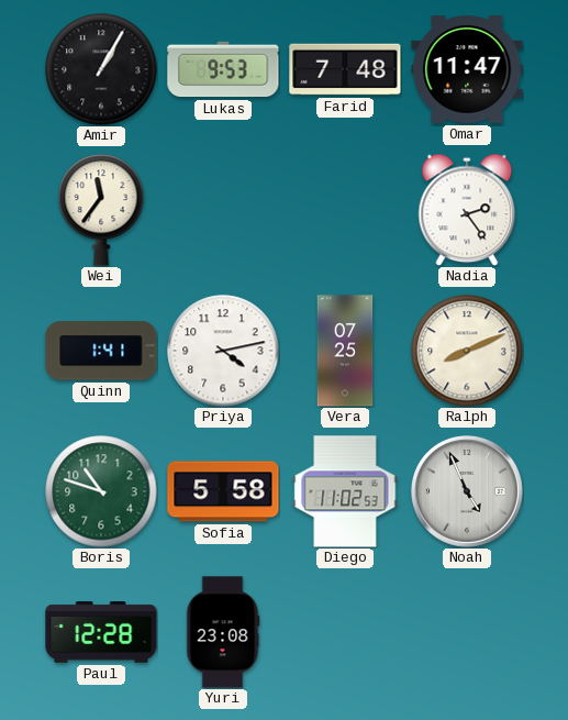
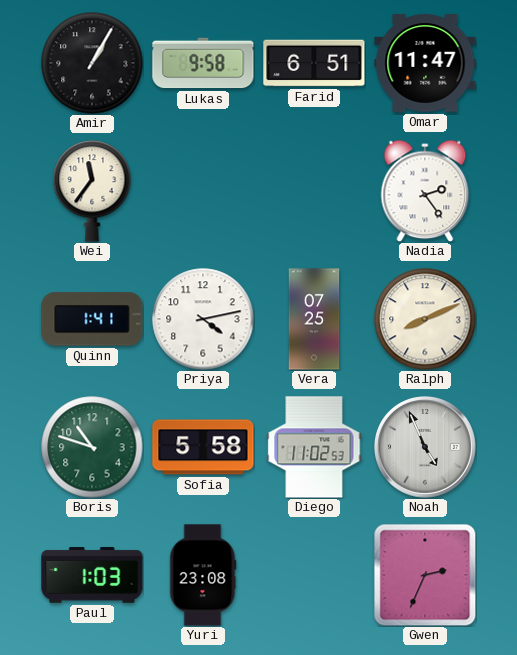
Lukas: 9:53 -> 9:58
Farid: 7:48 -> 6:51
Paul: 12:28 -> 1:03
Gwen: none -> 2:34
